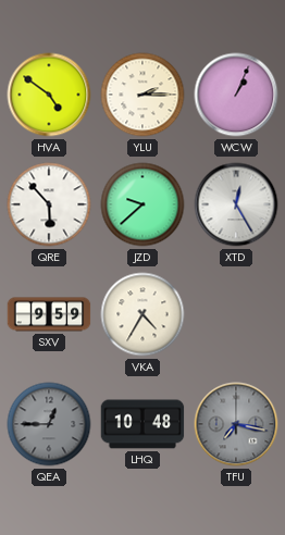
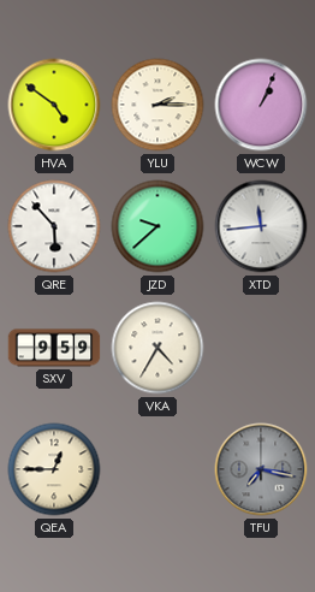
XTD: 12:25 -> 11:44
QEA dial: grey -> cream
LHQ: 10:48 -> none
